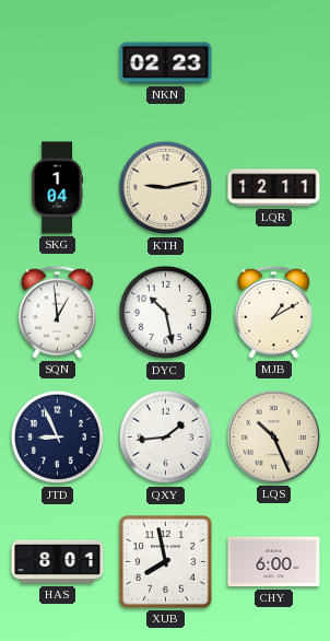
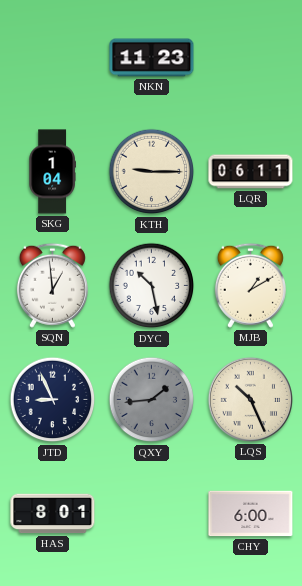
NKN: 02:23 -> 11:23
KTH: 9:13 -> 9:15
LQR: 12:11 -> 06:11
QXY dial: white -> grey
XUB: 7:58 -> none
